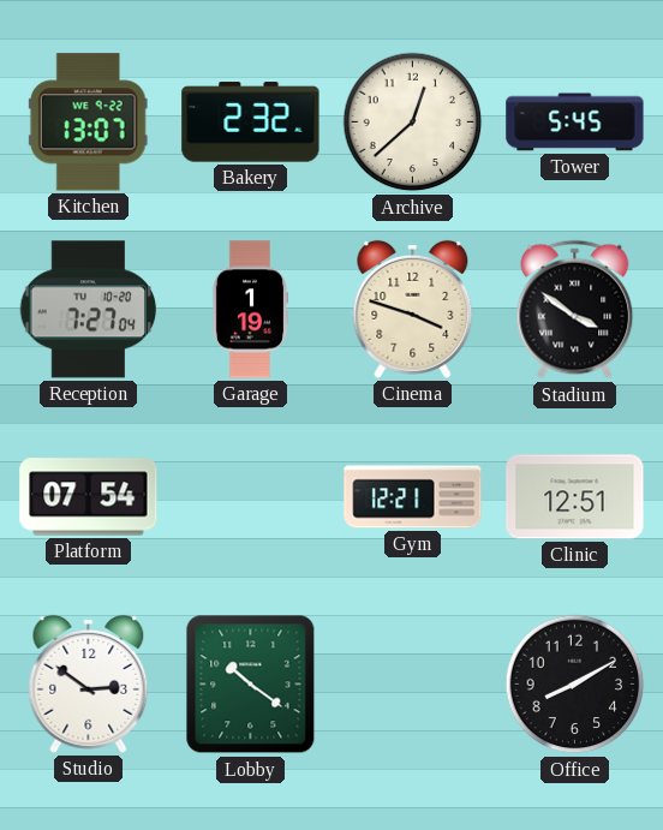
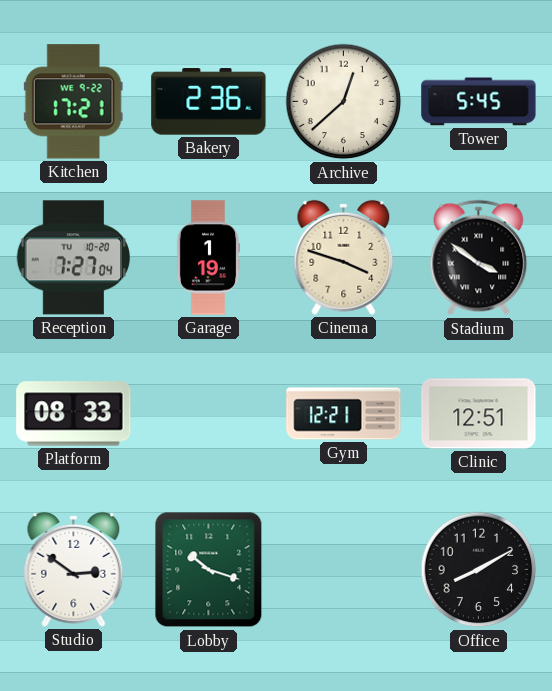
Kitchen: 13:07 -> 17:21
Bakery: 2:32 -> 2:36
Platform: 07:54 -> 08:33
Lobby: 10:21 -> 10:18
